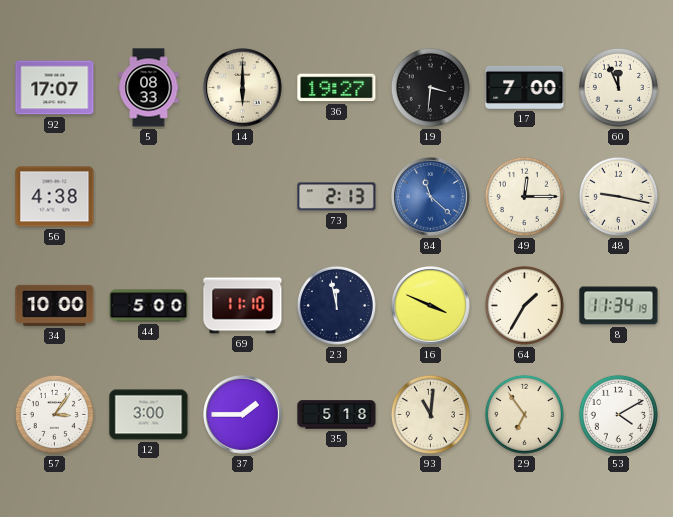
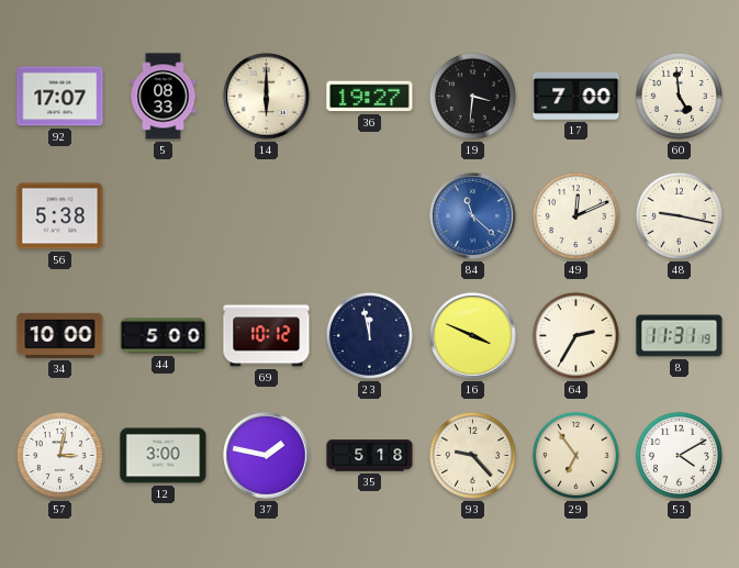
60: 11:56 -> 4:59
56: 4:38 -> 5:38
73: 2:13 -> none
49: 12:15 -> 12:11
69: 11:10 -> 10:12
64: 1:35 -> 2:35
8: 11:34 -> 11:31
57: 3:06 -> 3:02
37: 1:45 -> 1:47
93: 11:01 -> 9:23
